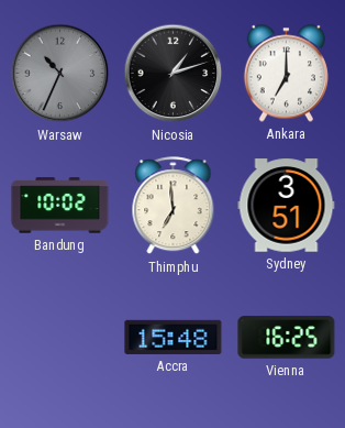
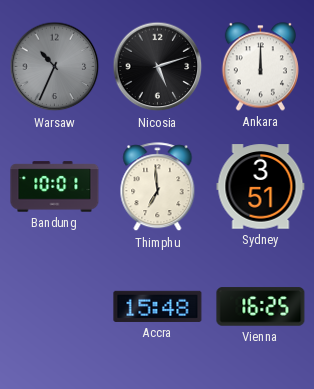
Nicosia: 1:12 -> 5:12
Ankara: 7:00 -> 12:00
Bandung: 10:02 -> 10:01
